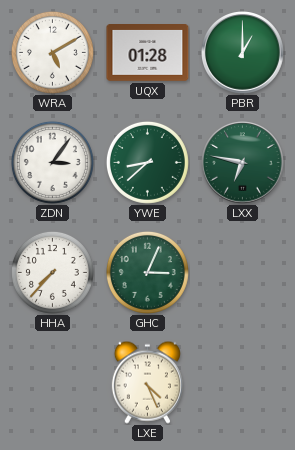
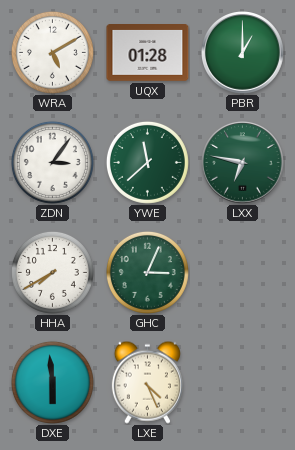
YWE: 8:38 -> 11:38
HHA: 7:37 -> 7:40
DXE: none -> 5:59
